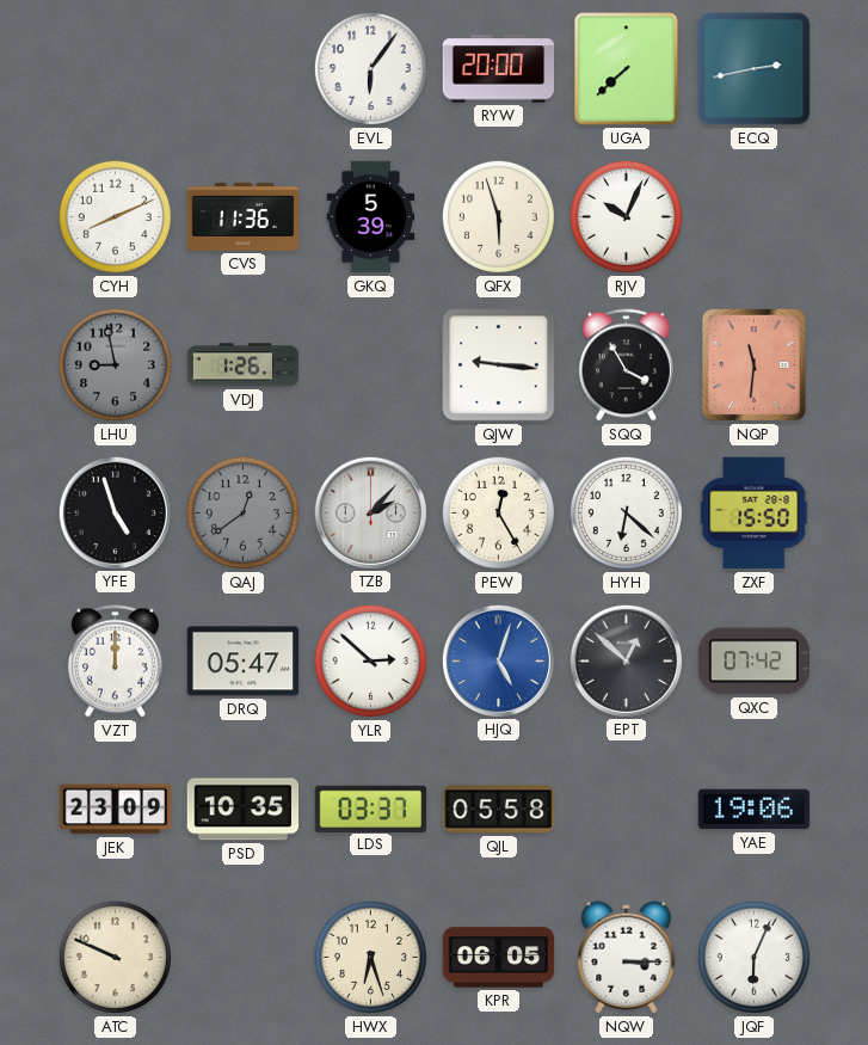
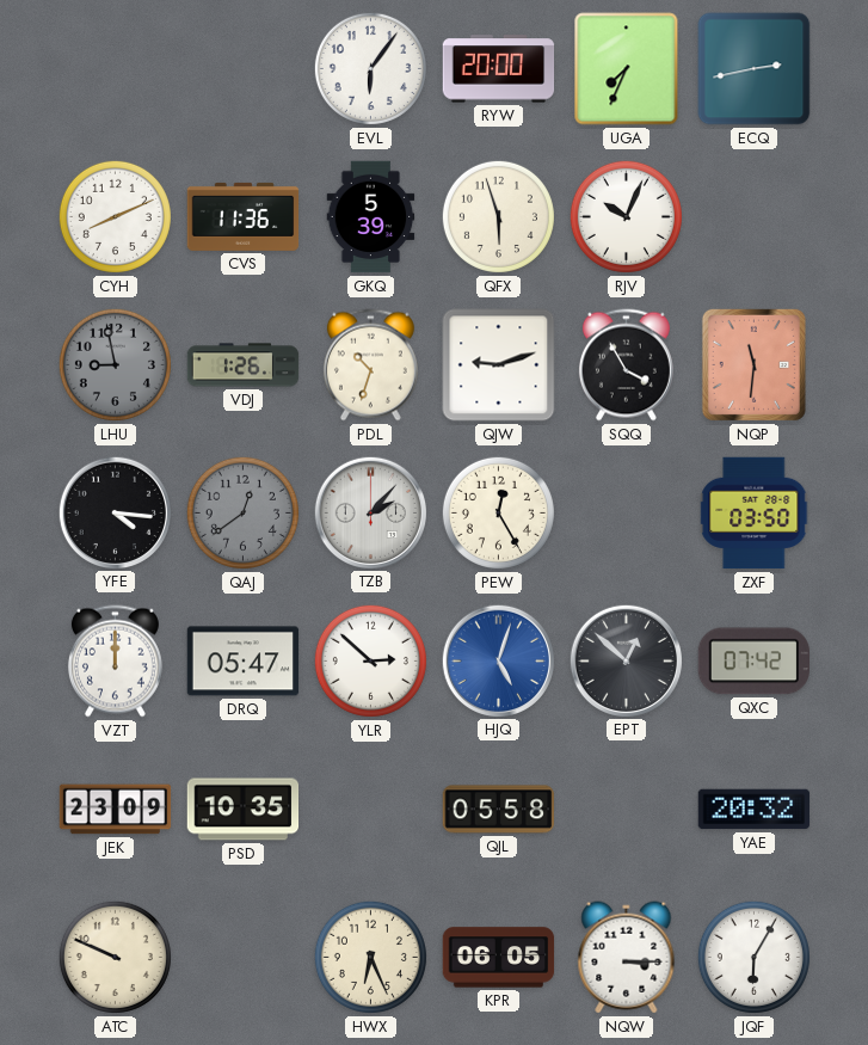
UGA: 7:38 -> 7:34
PDL: none -> 10:33
QJW: 9:16 -> 9:12
YFE: 4:57 -> 4:16
HYH: 6:22 -> none
ZXF: 15:50 -> 03:50
LDS: 03:37 -> none
YAE: 19:06 -> 20:32
HWX: 6:27 -> 6:26
JQF: 6:04 -> 6:05
